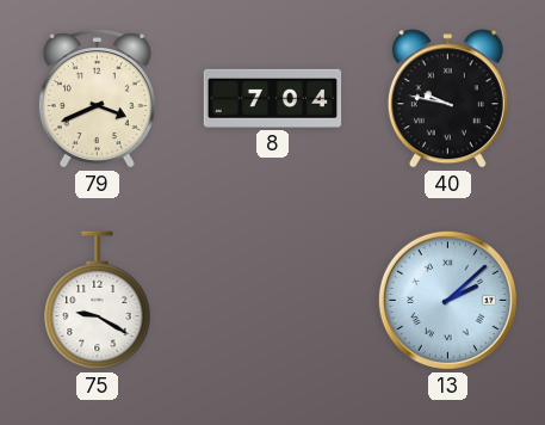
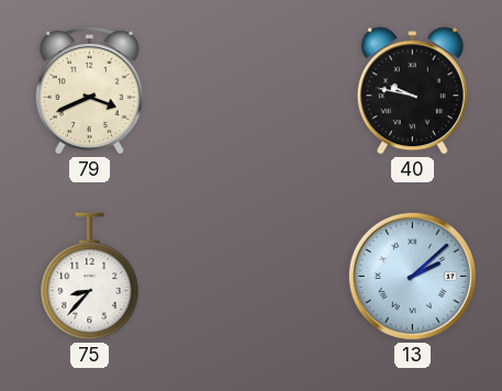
8: 7:04 -> none
75: 9:20 -> 8:37
